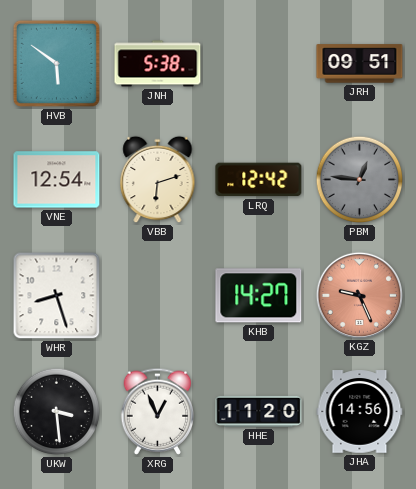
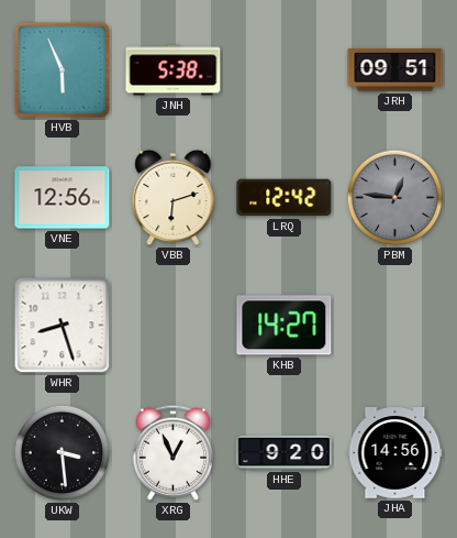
HVB: 5:51 -> 5:56
VNE: 12:54 -> 12:56
KGZ: 9:26 -> none
HHE: 11:20 -> 9:20
